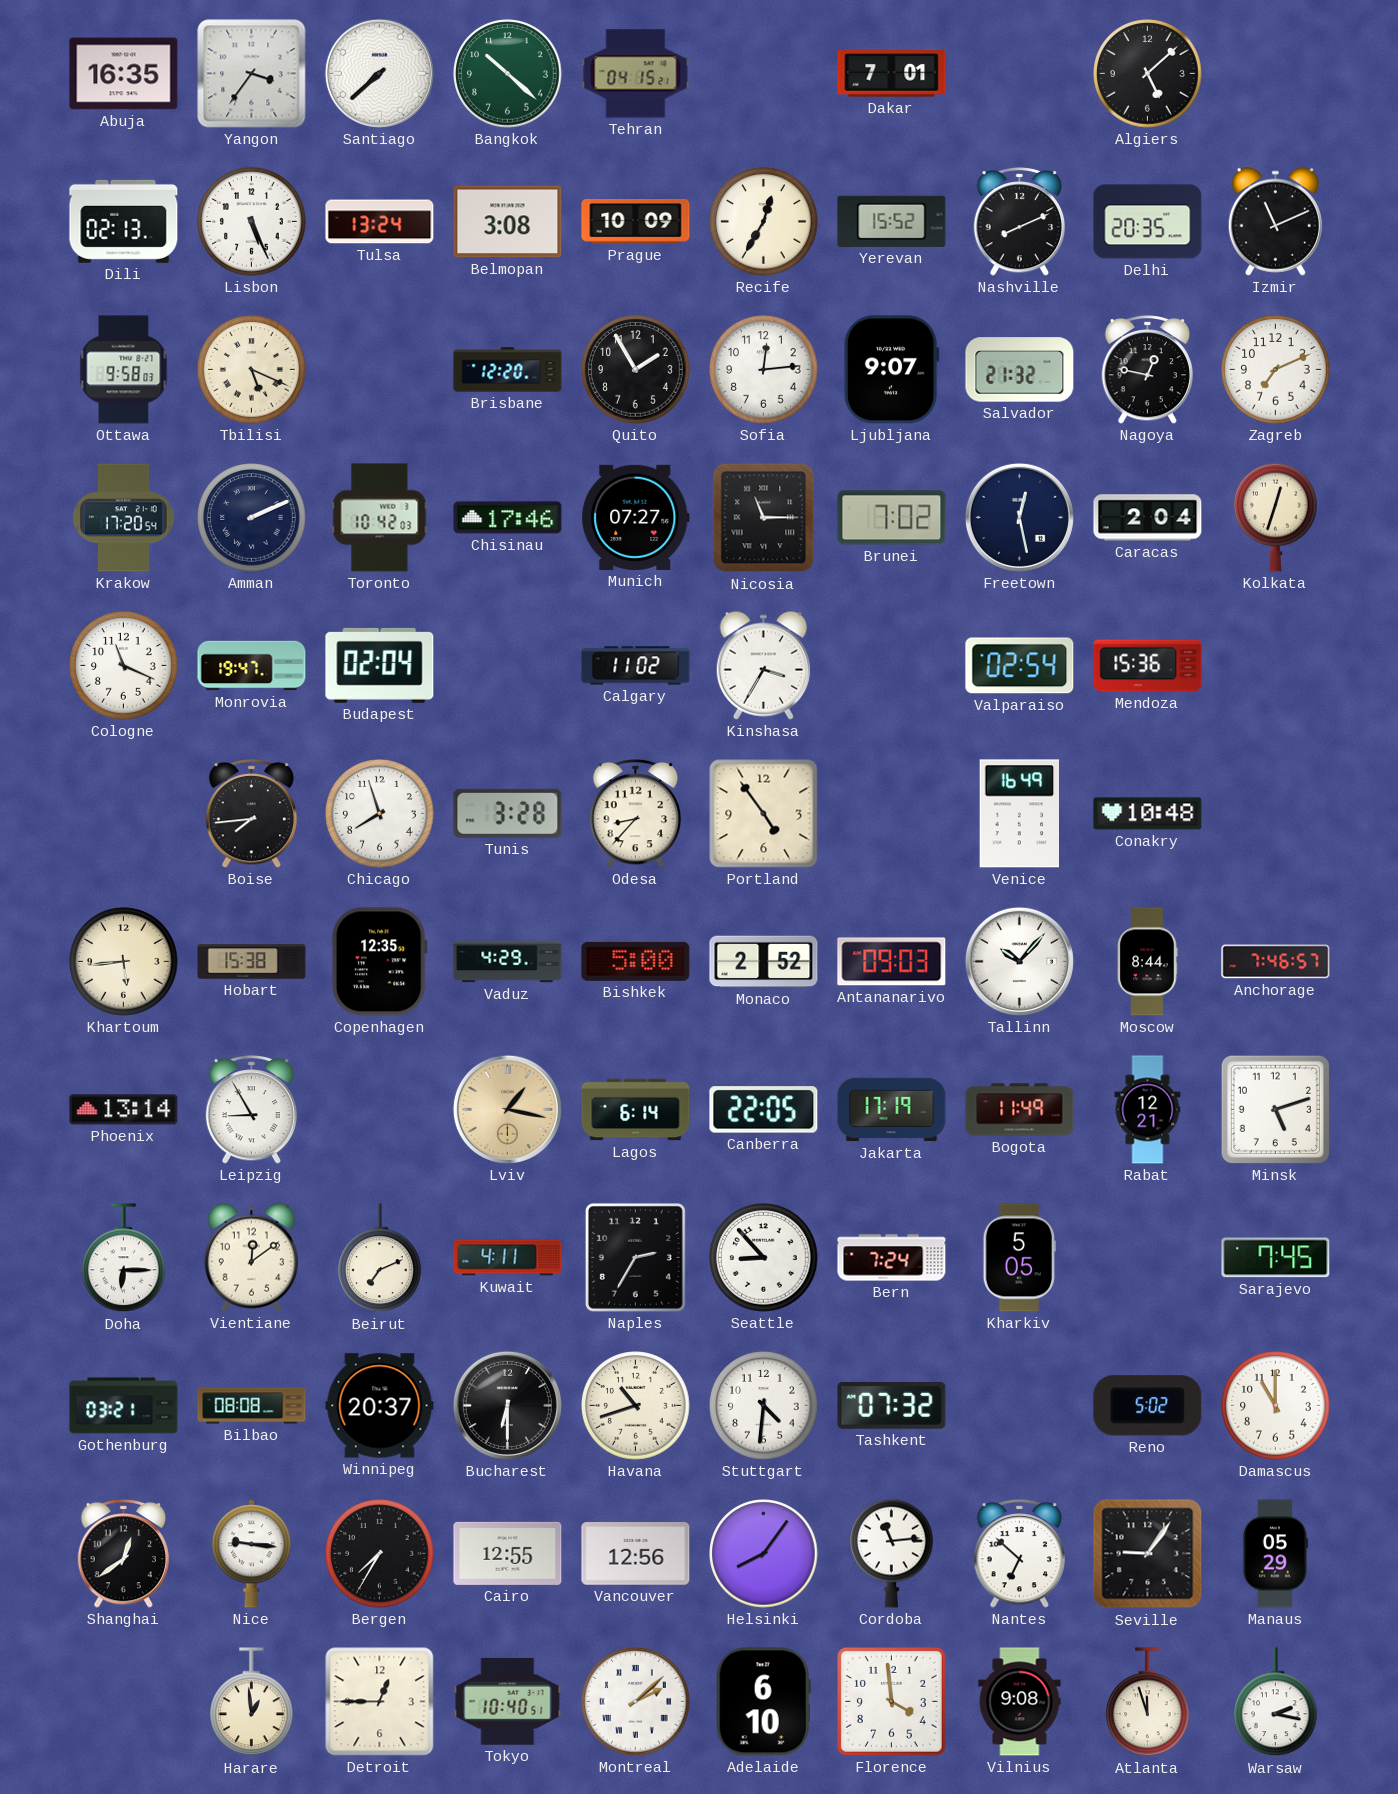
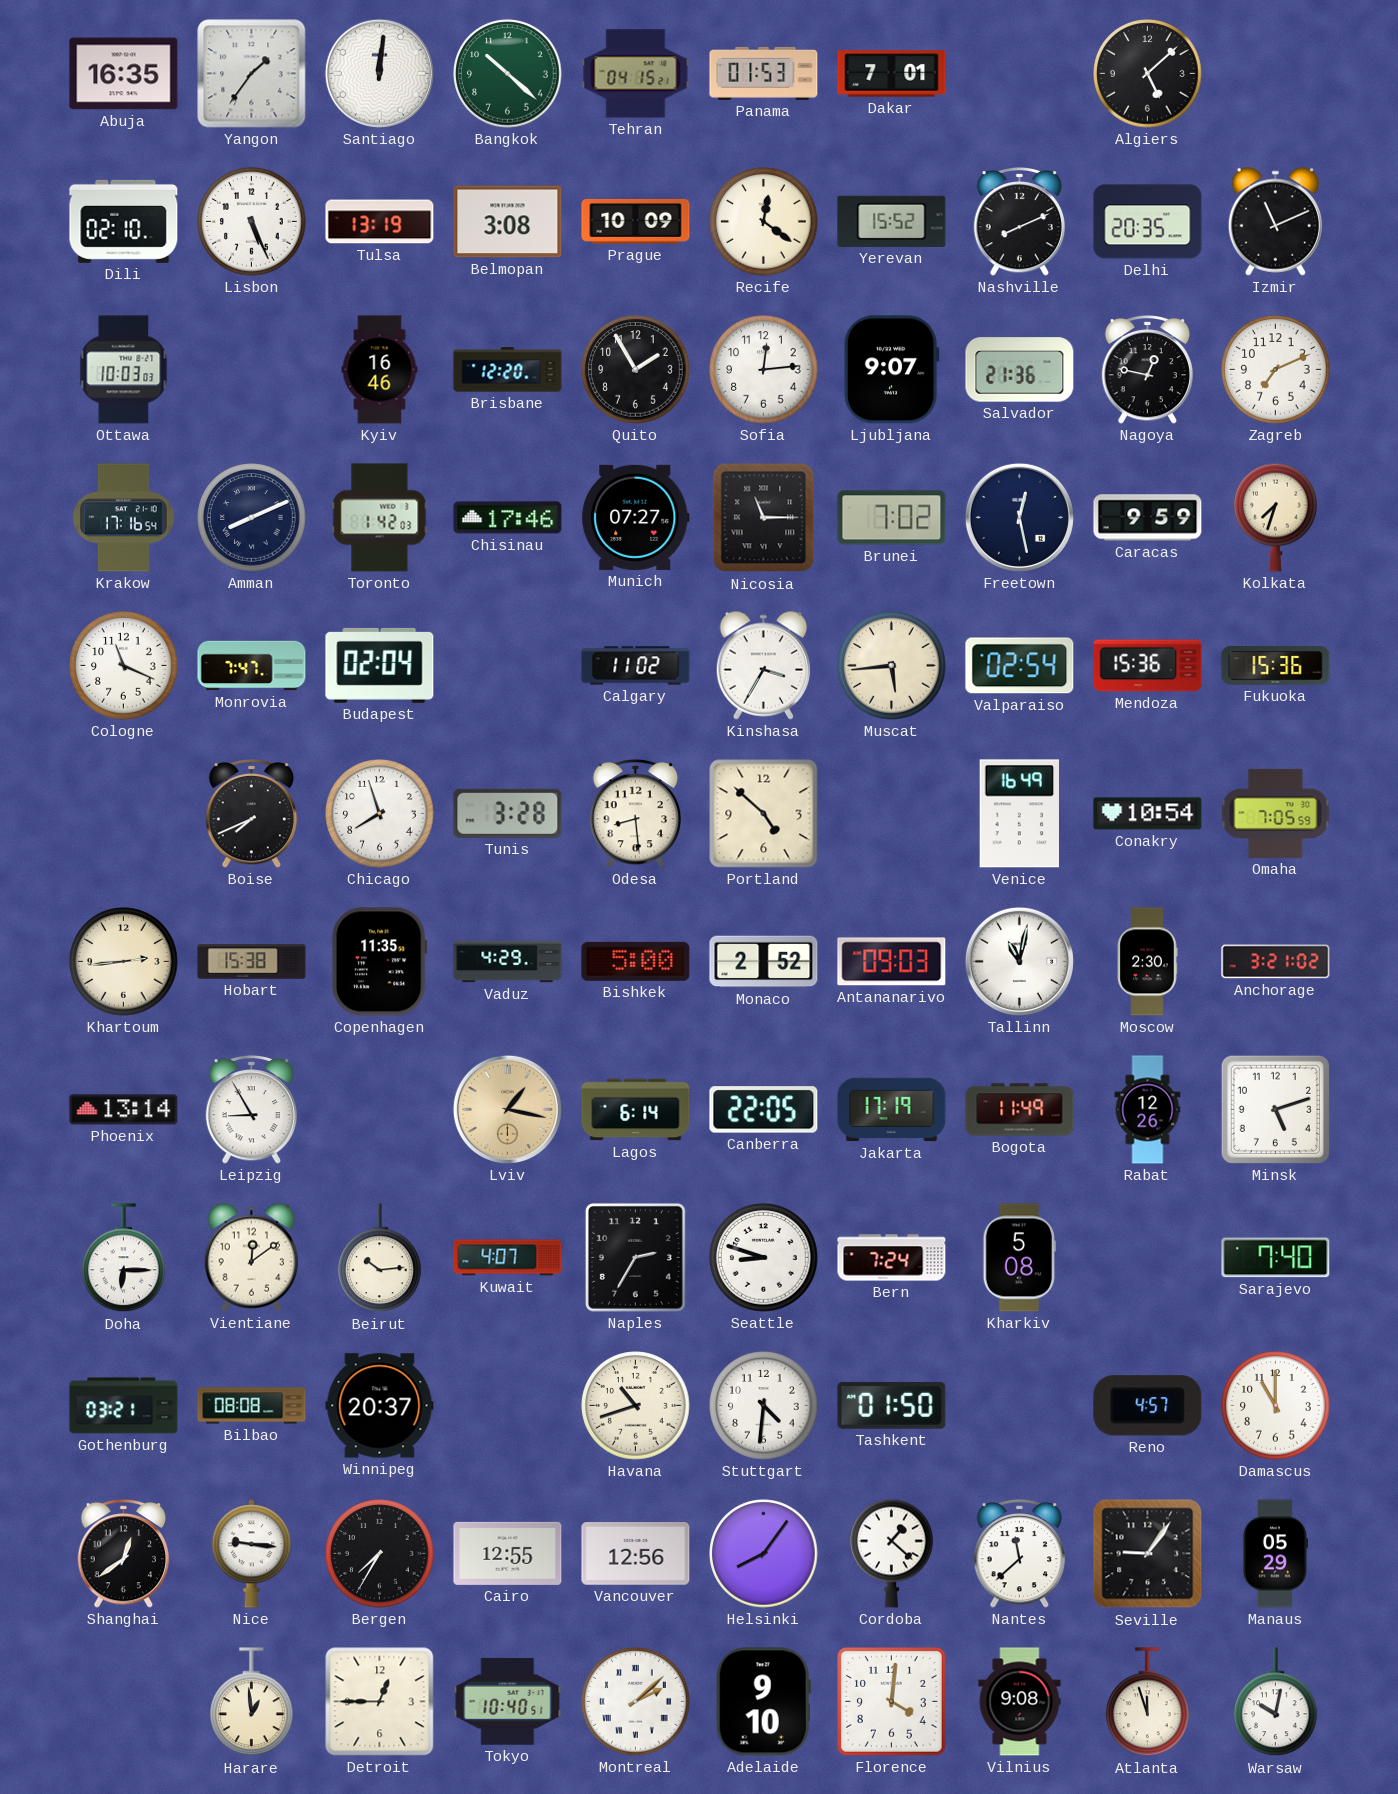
Yangon: 3:36 -> 1:36
Santiago: 7:38 -> 12:01
Panama: none -> 01:53
Dili: 02:13 -> 02:10
Tulsa: 13:24 -> 13:19
Recife: 12:35 -> 12:21
Ottawa: 9:58 -> 10:03
Tbilisi: 5:19 -> none
Kyiv: none -> 16:46
Salvador: 21:32 -> 21:36
Krakow: 17:20 -> 17:16
Amman: 2:11 -> 8:11
Toronto: 10:42 -> 1:42
Caracas: 2:04 -> 9:59
Kolkata: 12:33 -> 7:33
Monrovia: 19:47 -> 7:47
Muscat: none -> 5:44
Fukuoka: none -> 15:36
Boise: 7:44 -> 7:41
Odesa: 8:37 -> 8:29
Portland: 4:54 -> 4:52
Conakry: 10:48 -> 10:54
Omaha: none -> 7:05
Khartoum: 5:44 -> 2:44
Copenhagen: 12:35 -> 11:35
Tallinn: 10:07 -> 11:02
Moscow: 8:44 -> 2:30
Anchorage: 7:46 -> 3:21
Rabat: 12:21 -> 12:26
Beirut: 7:11 -> 10:14
Kuwait: 4:11 -> 4:07
Seattle: 8:53 -> 8:48
Kharkiv: 5:05 -> 5:08
Sarajevo: 7:45 -> 7:40
Bucharest: 6:30 -> none
Tashkent: 07:32 -> 01:50
Reno: 5:02 -> 4:57
Cordoba: 11:14 -> 1:22
Nantes: 6:52 -> 11:38
Adelaide: 6:10 -> 9:10
Florence: 3:59 -> 4:01
Warsaw: 2:17 -> 10:02
